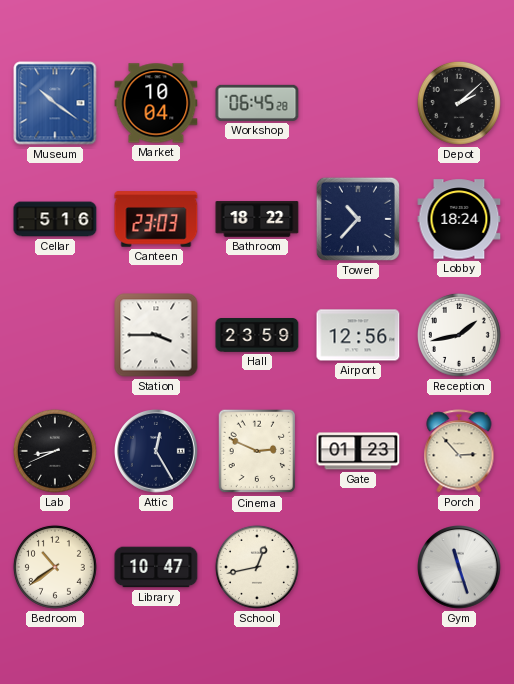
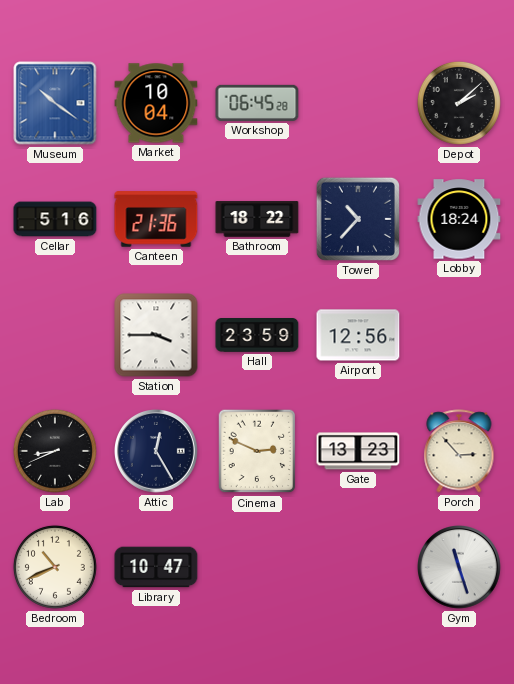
Canteen: 23:03 -> 21:36
Reception: 1:43 -> none
Gate: 01:23 -> 13:23
Bedroom: 10:39 -> 10:41
School: 12:43 -> none
